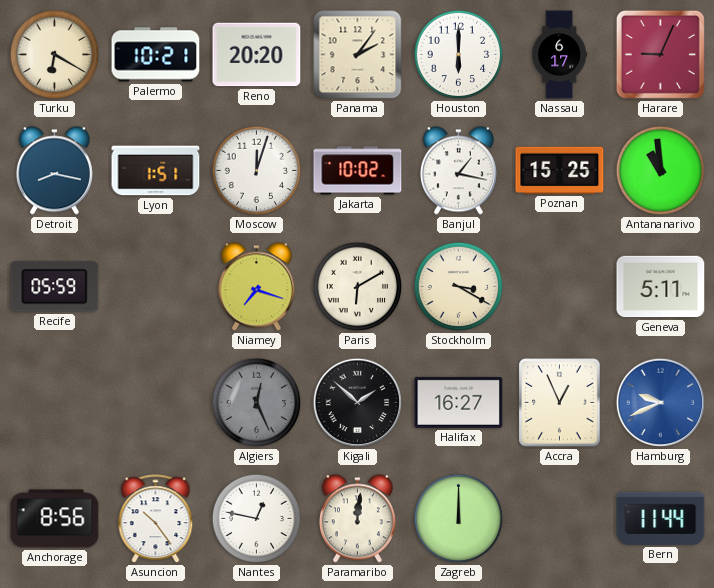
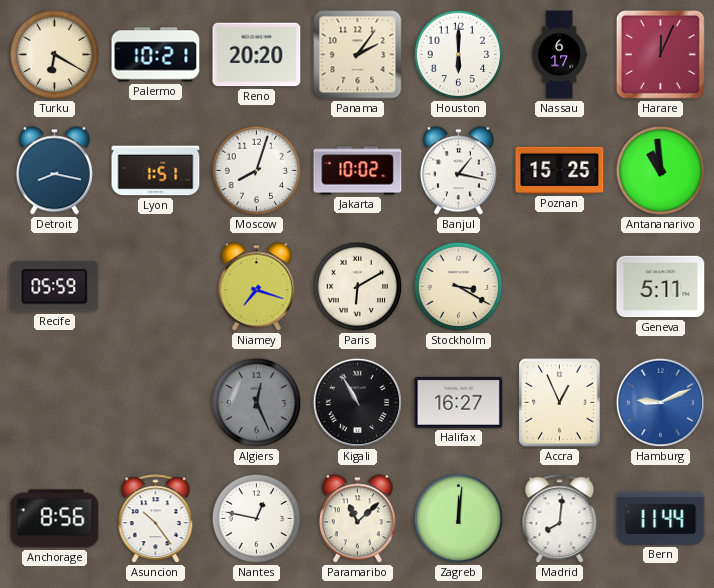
Harare: 9:04 -> 12:04
Moscow: 12:03 -> 8:03
Kigali: 1:52 -> 10:55
Hamburg: 9:41 -> 9:11
Paramaribo: 12:01 -> 11:08
Zagreb: 12:00 -> 12:01
Madrid: none -> 8:01
